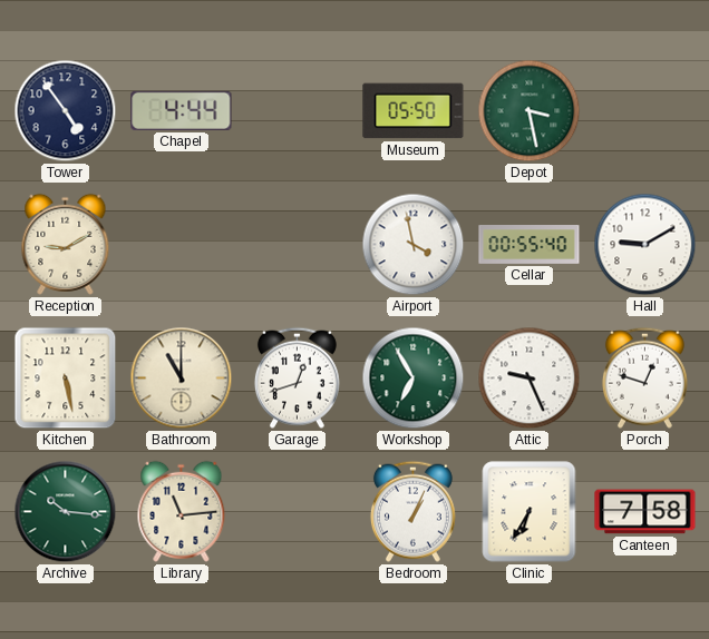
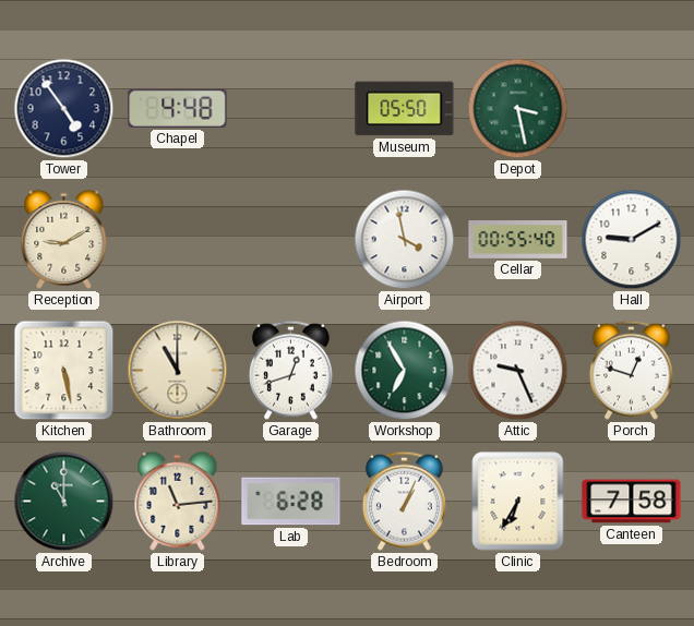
Chapel: 4:44 -> 4:48
Archive: 10:16 -> 11:00
Lab: none -> 6:28
